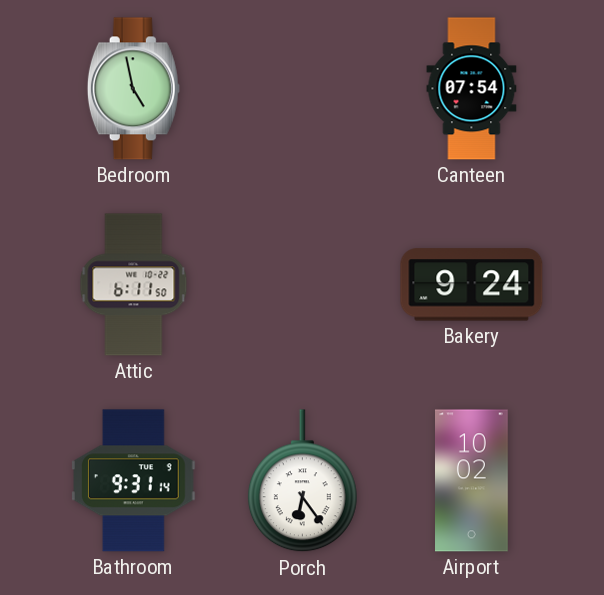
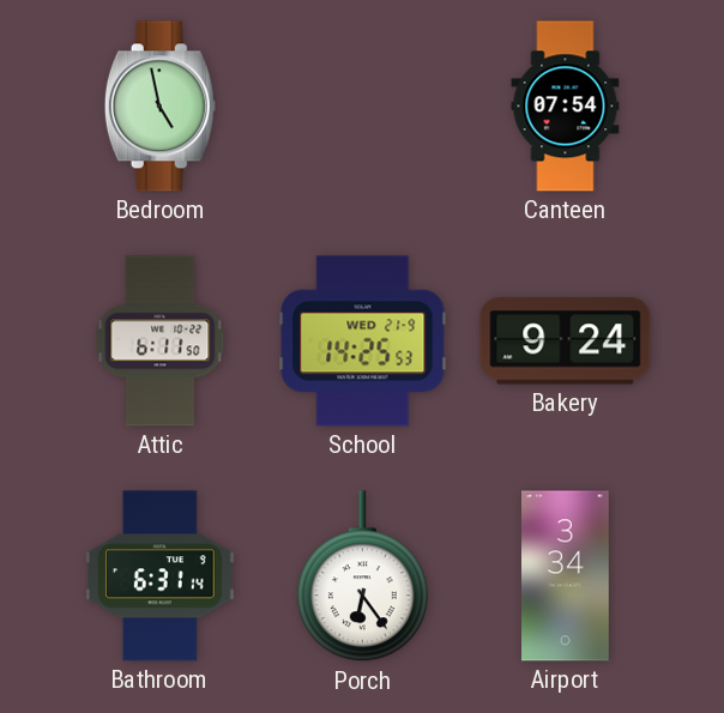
School: none -> 14:25
Bathroom: 9:31 -> 6:31
Airport: 10:02 -> 3:34
